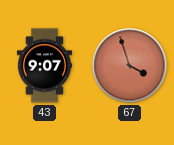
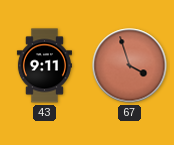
43: 9:07 -> 9:11
